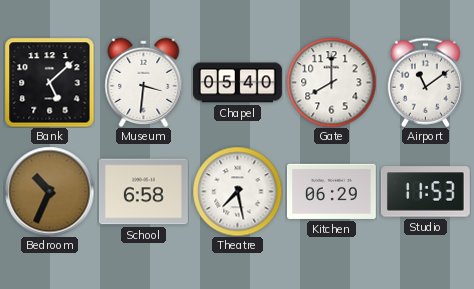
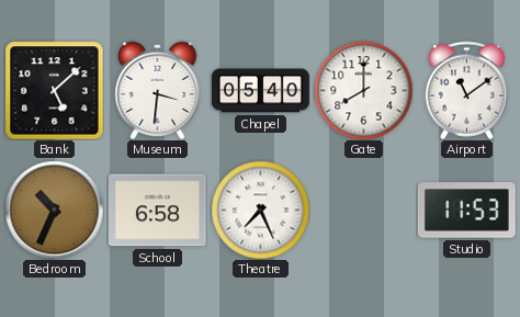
Theatre: 7:28 -> 7:26
Kitchen: 06:29 -> none
